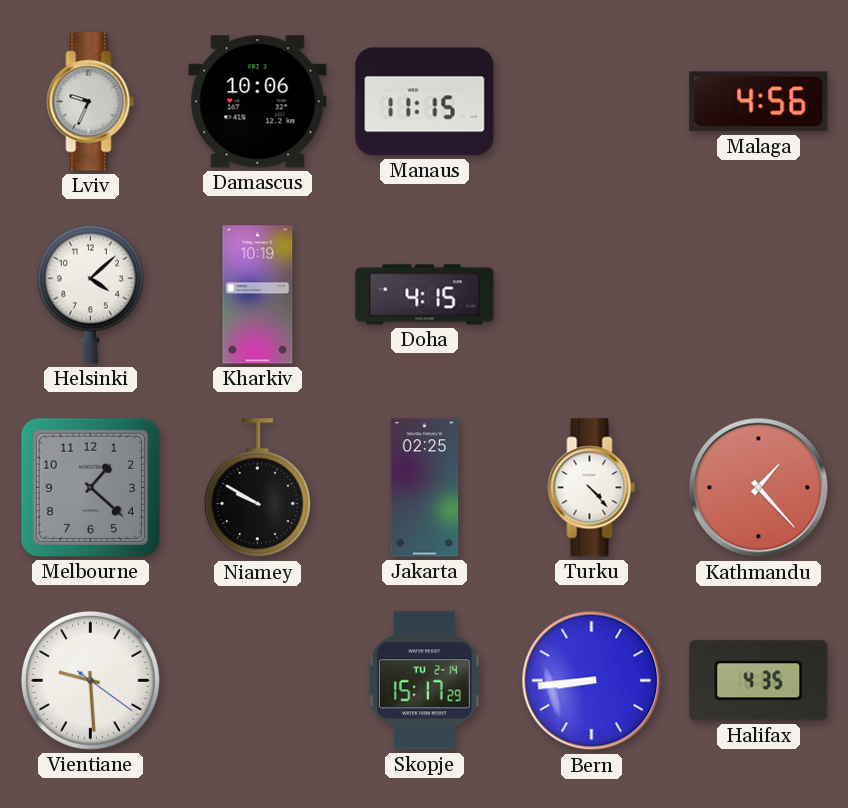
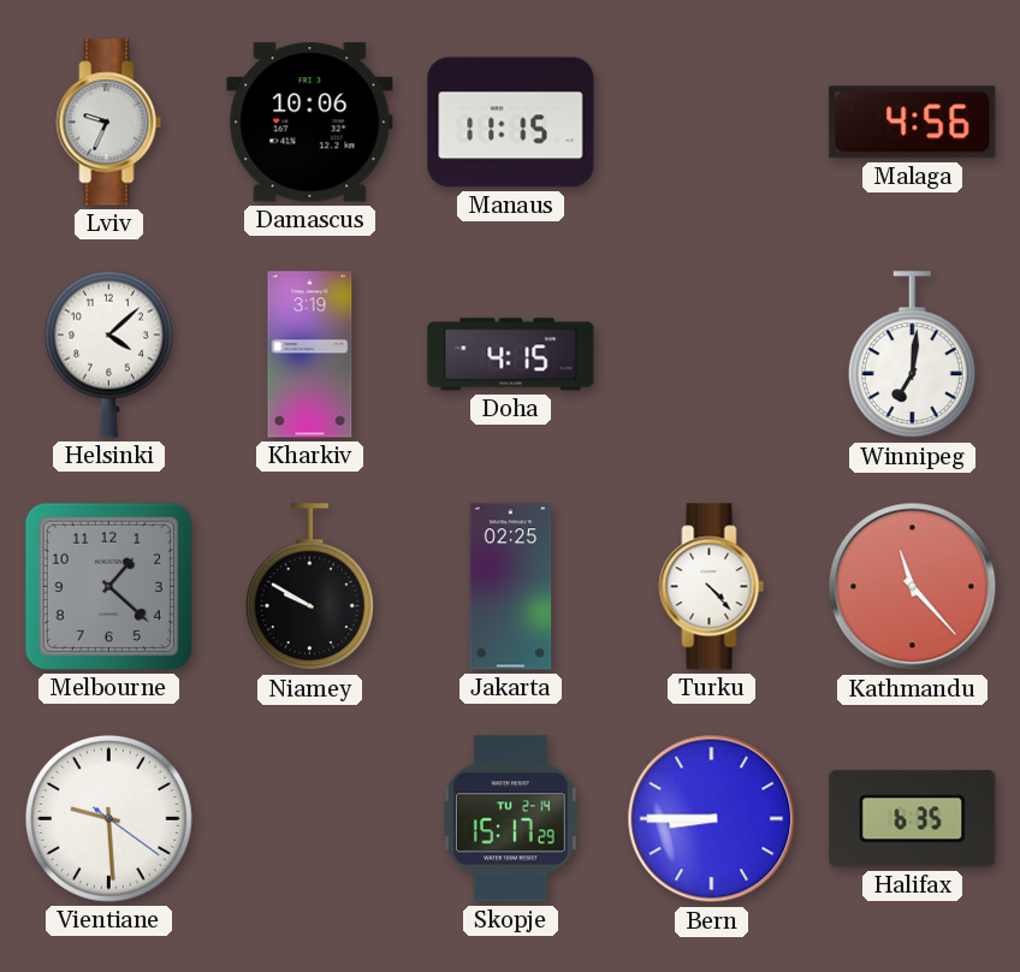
Kharkiv: 10:19 -> 3:19
Winnipeg: none -> 7:01
Kathmandu: 1:23 -> 11:23
Bern: 8:44 -> 8:45
Halifax: 4:35 -> 6:35
